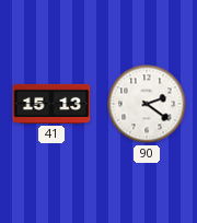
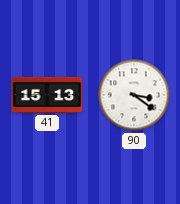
90: 2:21 -> 3:21
